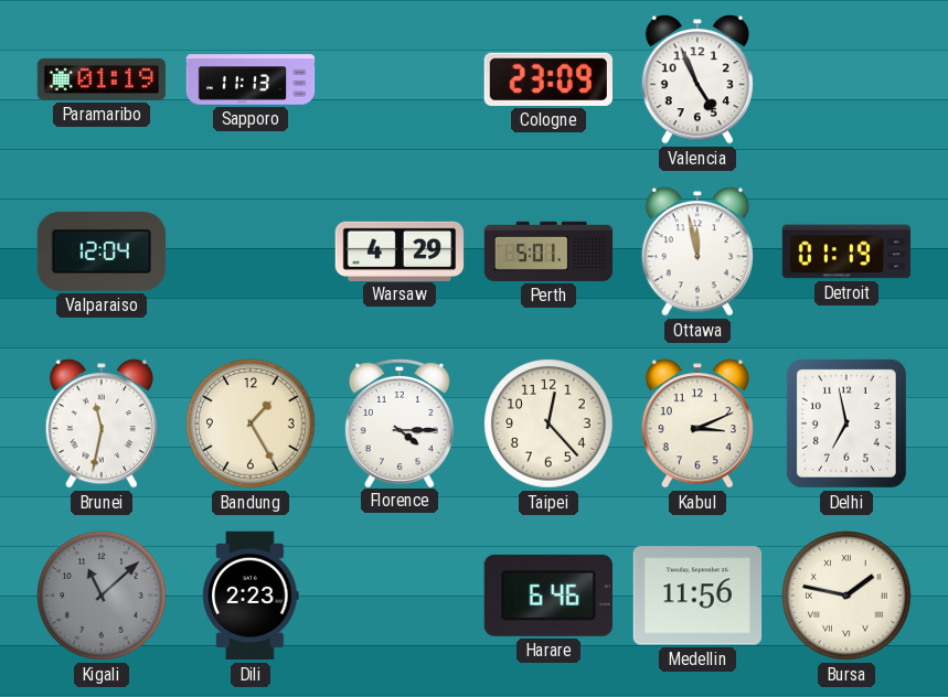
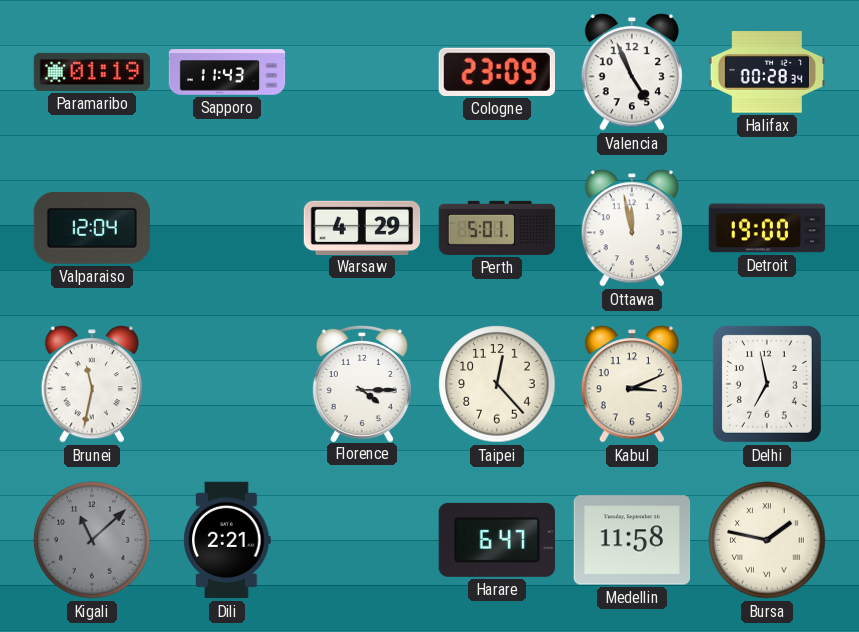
Sapporo: 11:13 -> 11:43
Halifax: none -> 00:28
Detroit: 01:19 -> 19:00
Bandung: 1:25 -> none
Dili: 2:23 -> 2:21
Harare: 6:46 -> 6:47
Medellin: 11:56 -> 11:58
